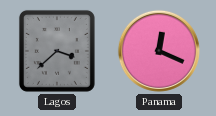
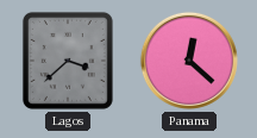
Panama: 12:19 -> 12:22
